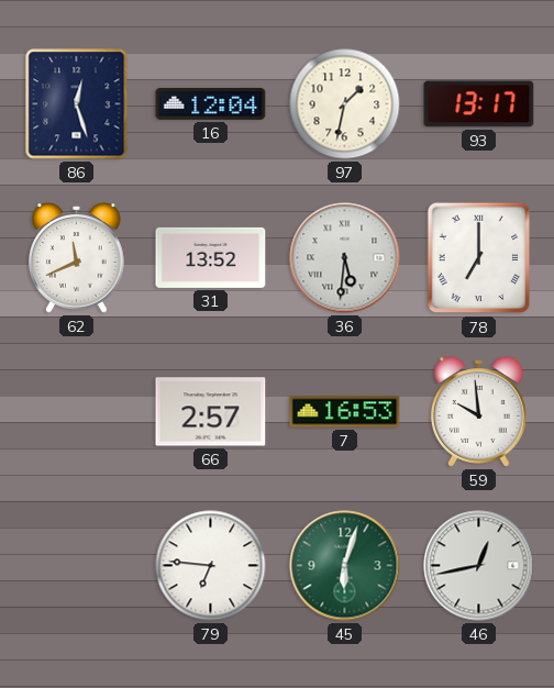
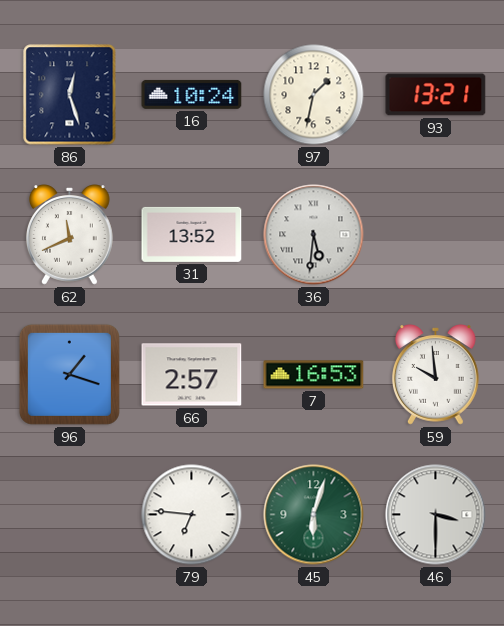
16: 12:04 -> 10:24
93: 13:17 -> 13:21
78: 7:00 -> none
96: none -> 1:18
46: 12:43 -> 3:30
